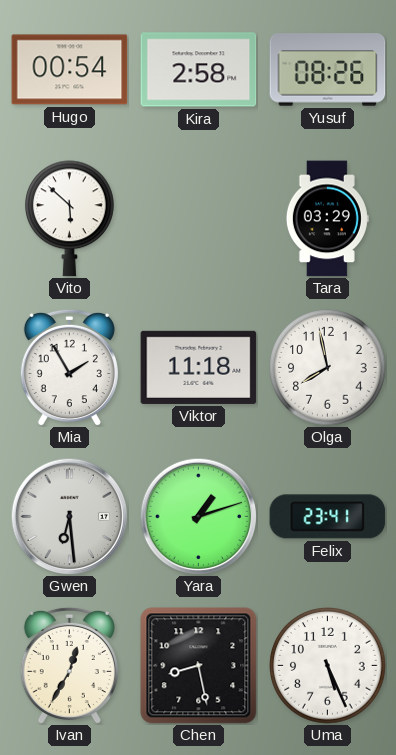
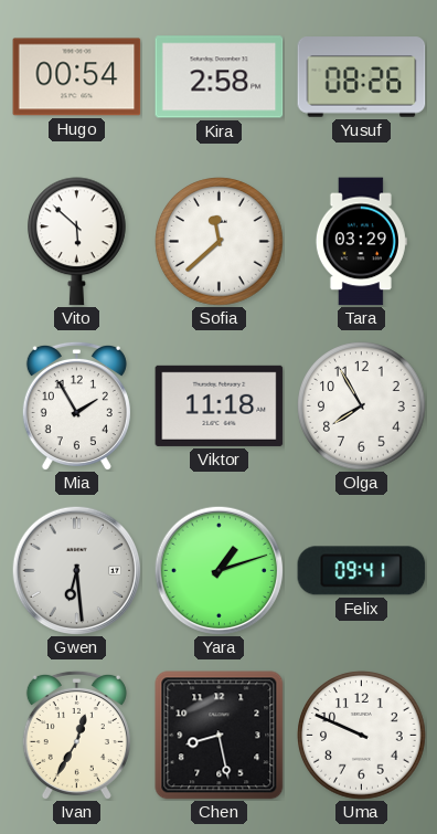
Sofia: none -> 11:38
Olga: 7:58 -> 7:55
Felix: 23:41 -> 09:41
Uma: 5:26 -> 9:49
